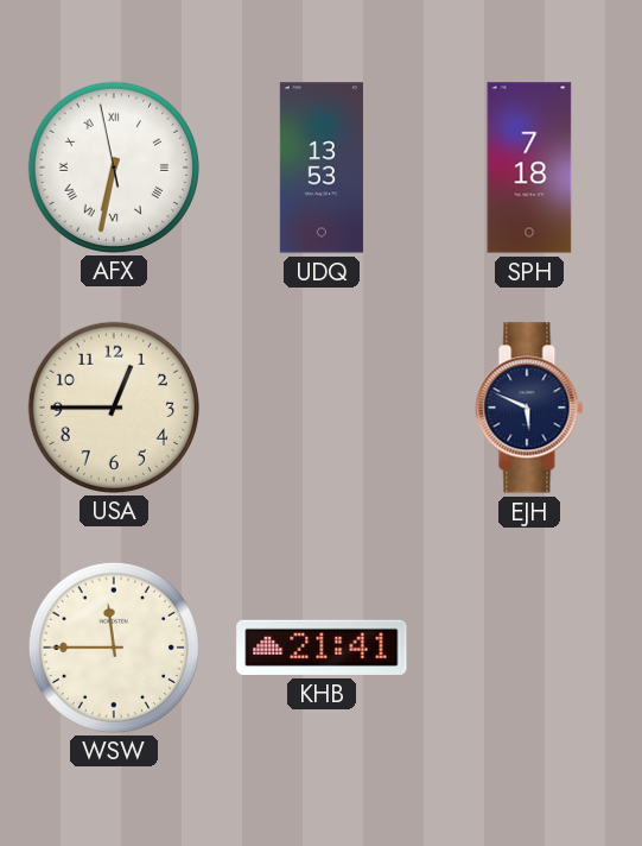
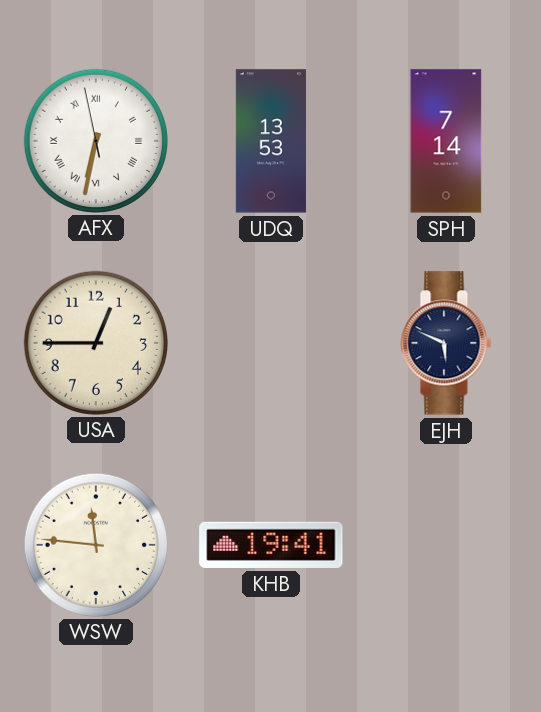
SPH: 7:18 -> 7:14
WSW: 11:45 -> 11:46
KHB: 21:41 -> 19:41
